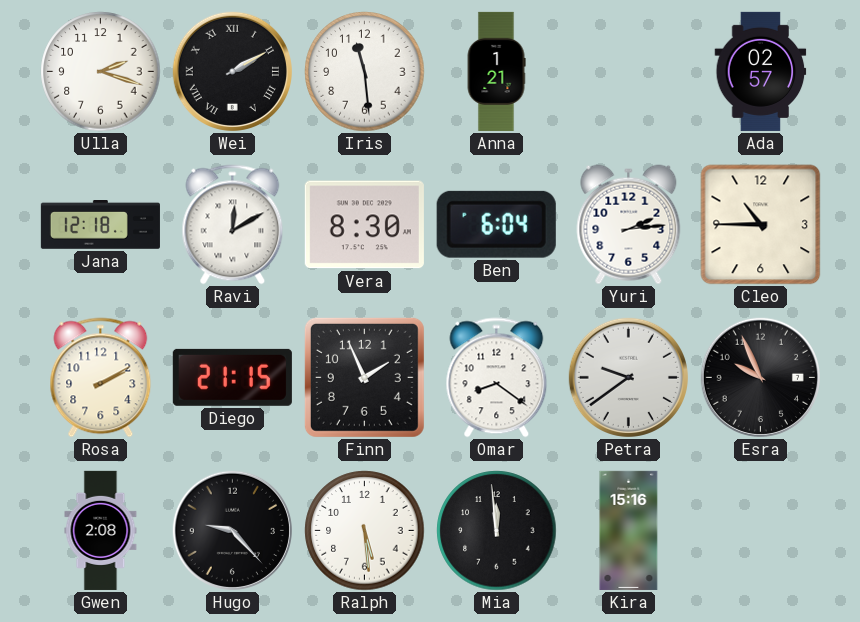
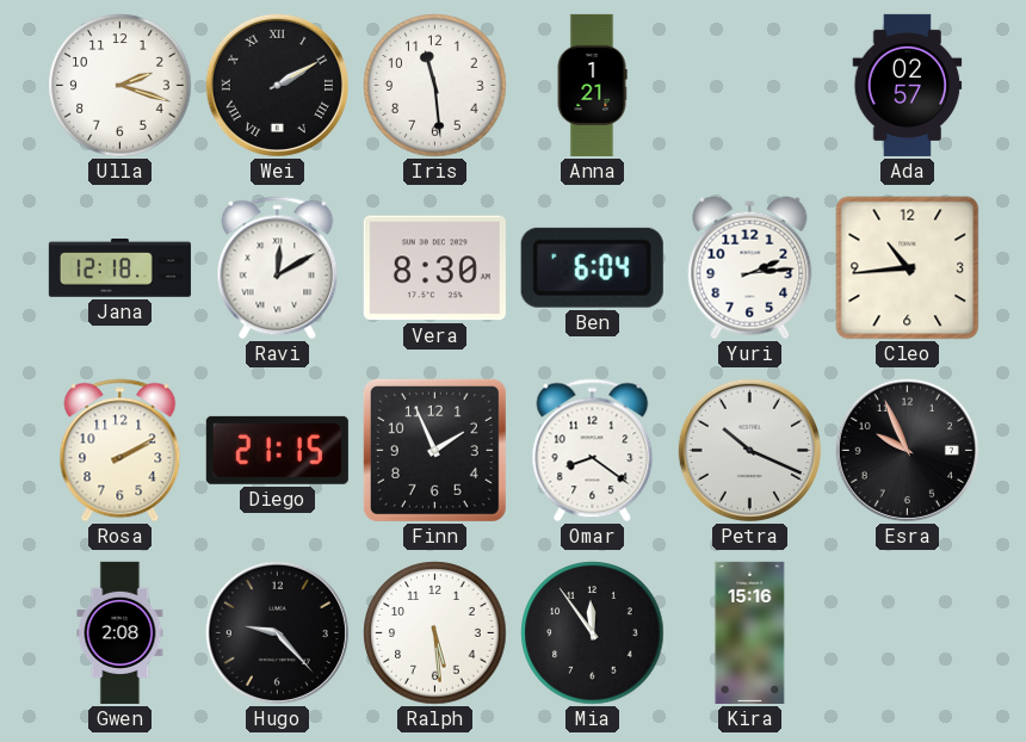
Cleo: 10:45 -> 10:44
Petra: 9:39 -> 10:19
Mia: 11:59 -> 11:54
